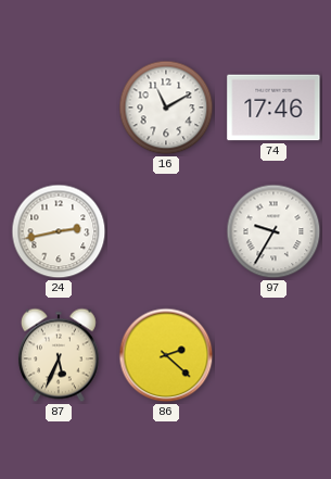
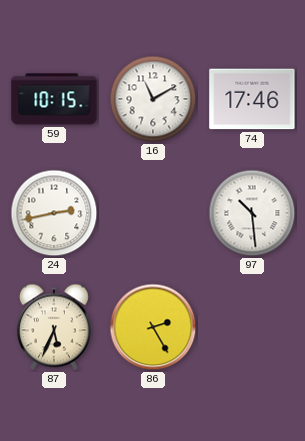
59: none -> 10:15
97: 9:35 -> 10:29
86: 2:22 -> 2:25
